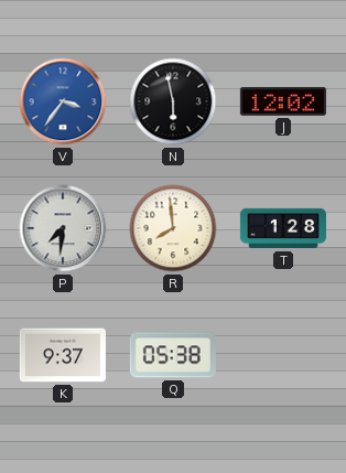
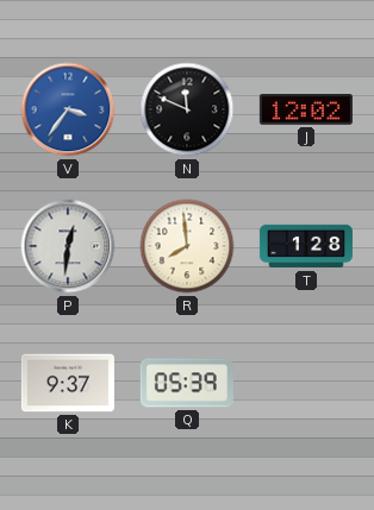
N: 5:58 -> 11:49
P: 7:31 -> 12:31
Q: 05:38 -> 05:39
